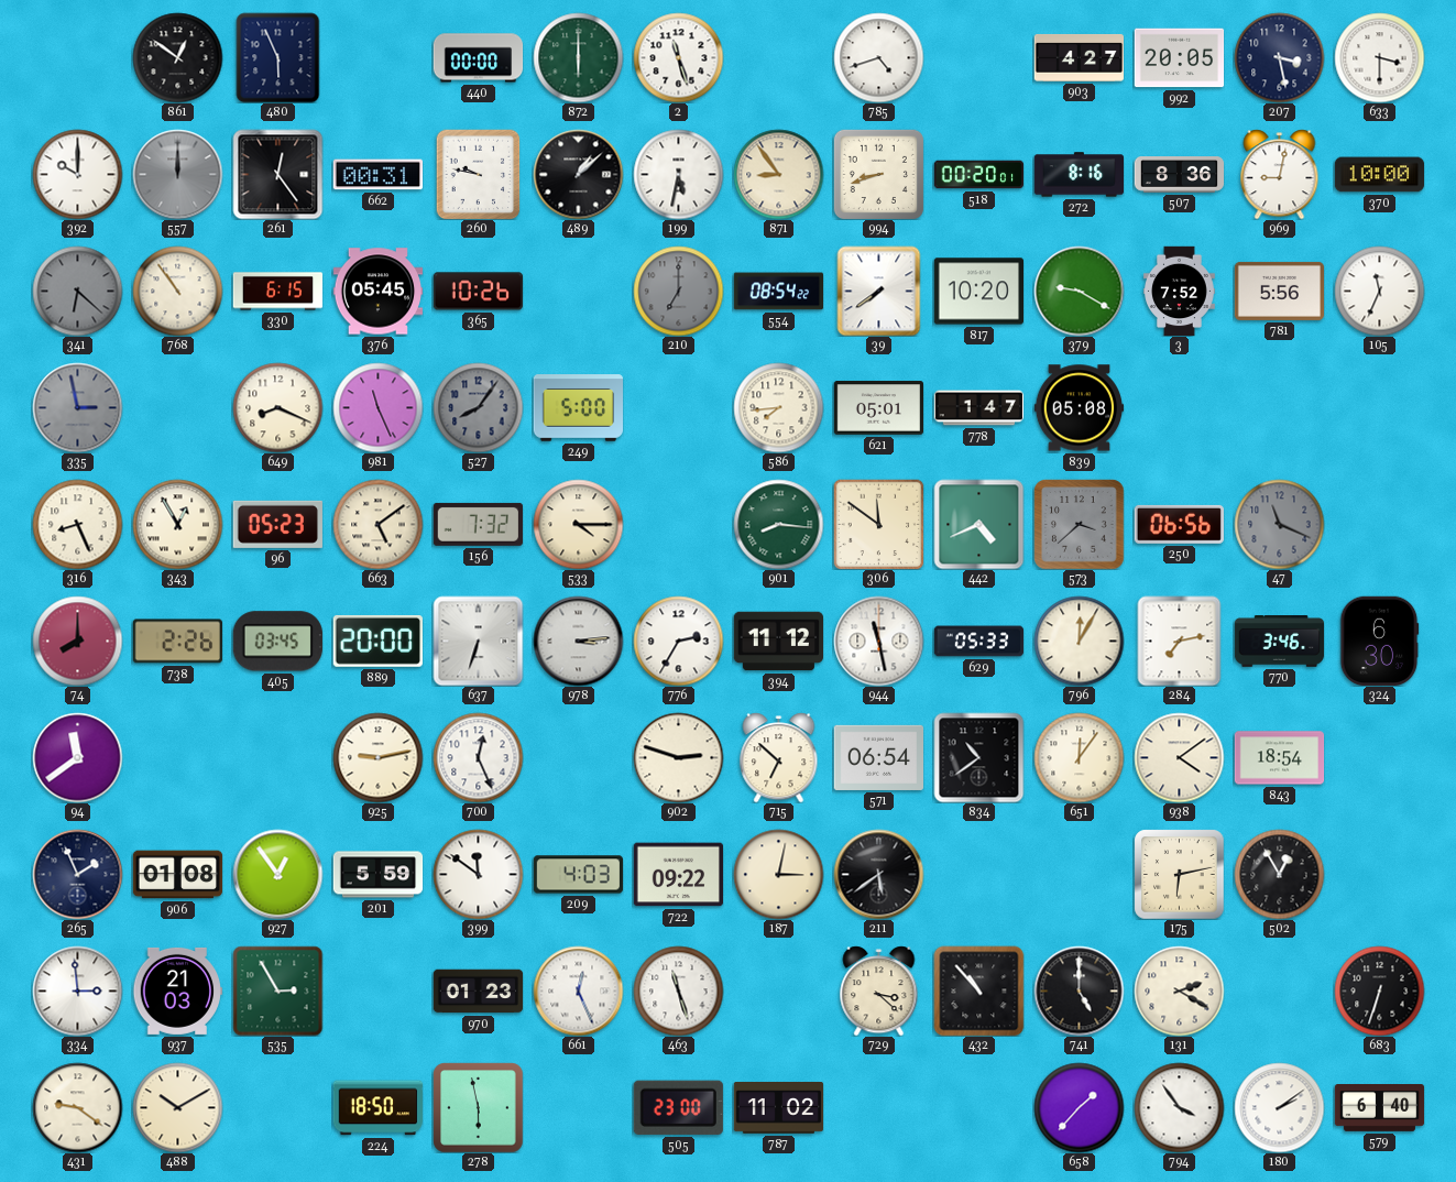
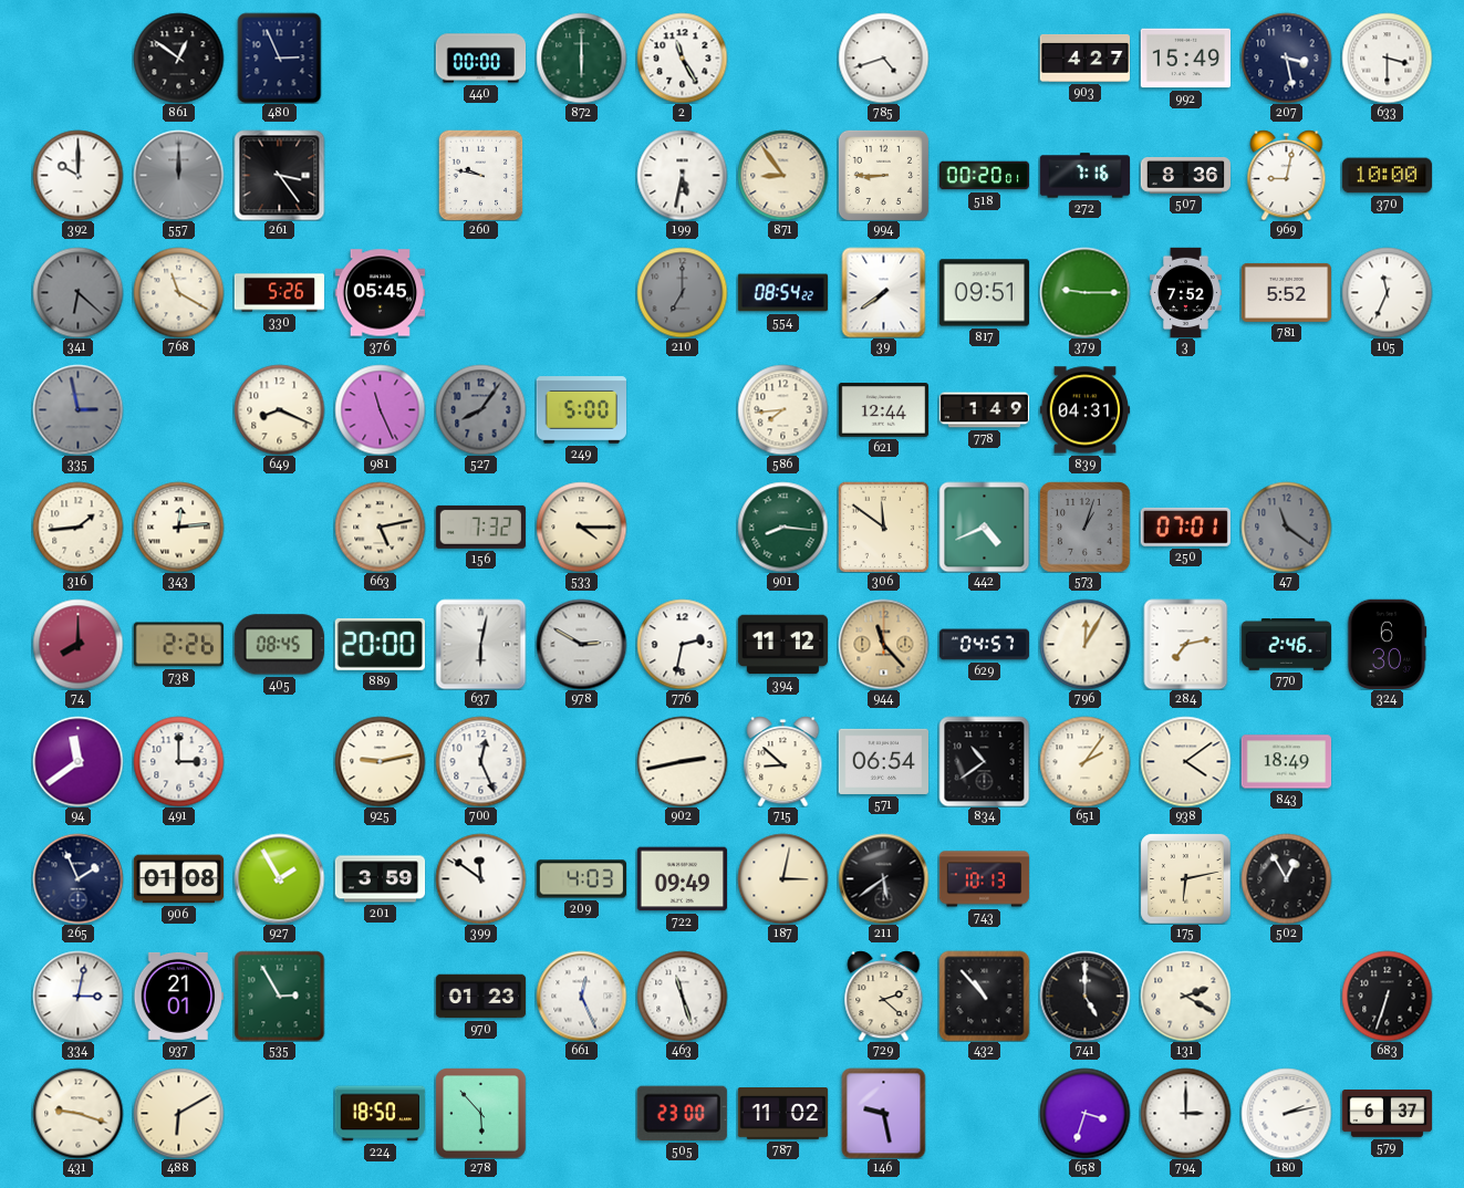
480: 5:56 -> 2:56
2: 11:27 -> 11:25
992: 20:05 -> 15:49
261: 12:24 -> 3:24
662: 00:31 -> none
489: 1:08 -> none
994: 8:42 -> 8:45
272: 8:16 -> 7:16
768: 10:54 -> 11:20
330: 6:15 -> 5:26
365: 10:26 -> none
817: 10:20 -> 09:51
379: 9:20 -> 9:15
781: 5:56 -> 5:52
621: 05:01 -> 12:44
778: 1:47 -> 1:49
839: 05:08 -> 04:31
316: 8:26 -> 1:44
343: 12:55 -> 12:14
96: 05:23 -> none
663: 5:09 -> 5:13
573: 3:38 -> 1:03
250: 06:56 -> 07:01
47: 11:19 -> 11:21
405: 03:45 -> 08:45
637: 6:33 -> 6:02
978: 3:14 -> 2:50
776: 2:35 -> 2:32
944: 11:28 -> 11:23
944 dial: white -> champagne
629: 05:33 -> 04:57
770: 3:46 -> 2:46
491: none -> 3:00
902: 2:48 -> 2:43
715: 6:52 -> 8:52
651: 12:06 -> 2:06
843: 18:54 -> 18:49
927: 12:54 -> 1:55
201: 5:59 -> 3:59
722: 09:22 -> 09:49
743: none -> 10:13
334: 2:59 -> 3:02
937: 21:03 -> 21:01
729: 3:22 -> 2:22
431: 9:21 -> 9:18
488: 10:10 -> 6:10
278: 5:58 -> 5:53
146: none -> 9:28
658: 1:37 -> 3:33
794: 3:54 -> 3:00
180: 2:09 -> 2:13
579: 6:40 -> 6:37
